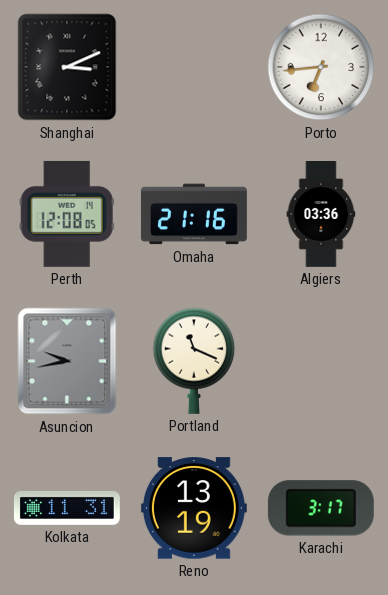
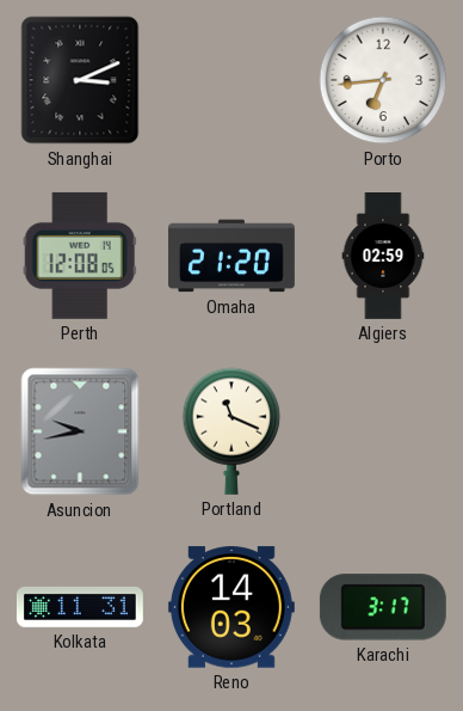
Omaha: 21:16 -> 21:20
Algiers: 03:36 -> 02:59
Reno: 13:19 -> 14:03
